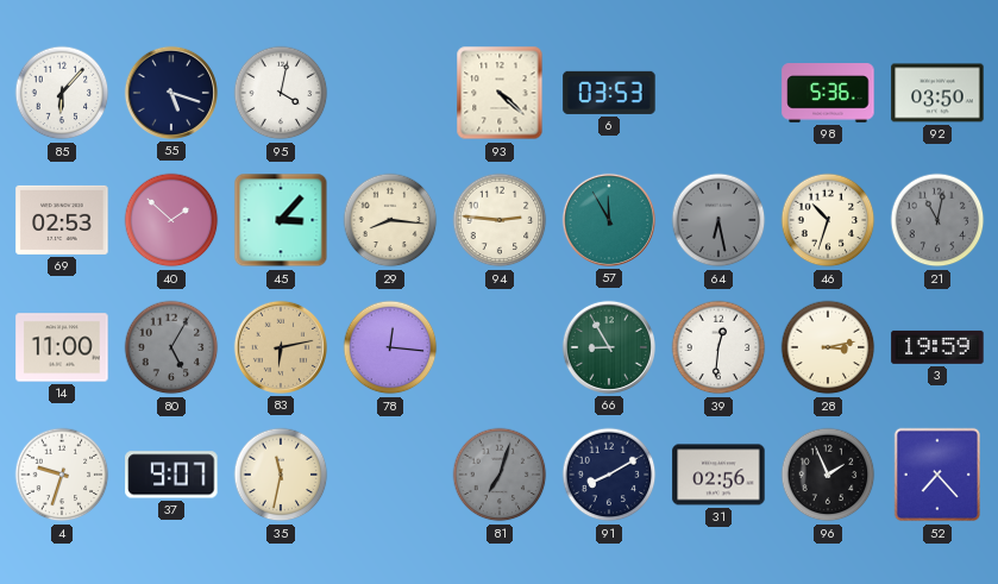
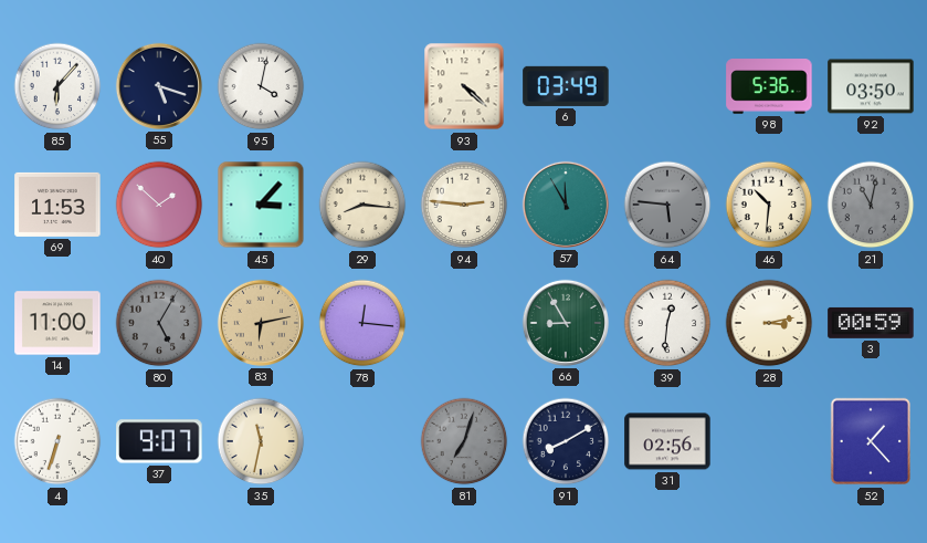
6: 03:53 -> 03:49
69: 02:53 -> 11:53
64: 6:28 -> 5:46
46: 10:33 -> 10:31
3: 19:59 -> 00:59
4: 9:33 -> 6:33
96: 1:56 -> none
52: 7:23 -> 1:23
